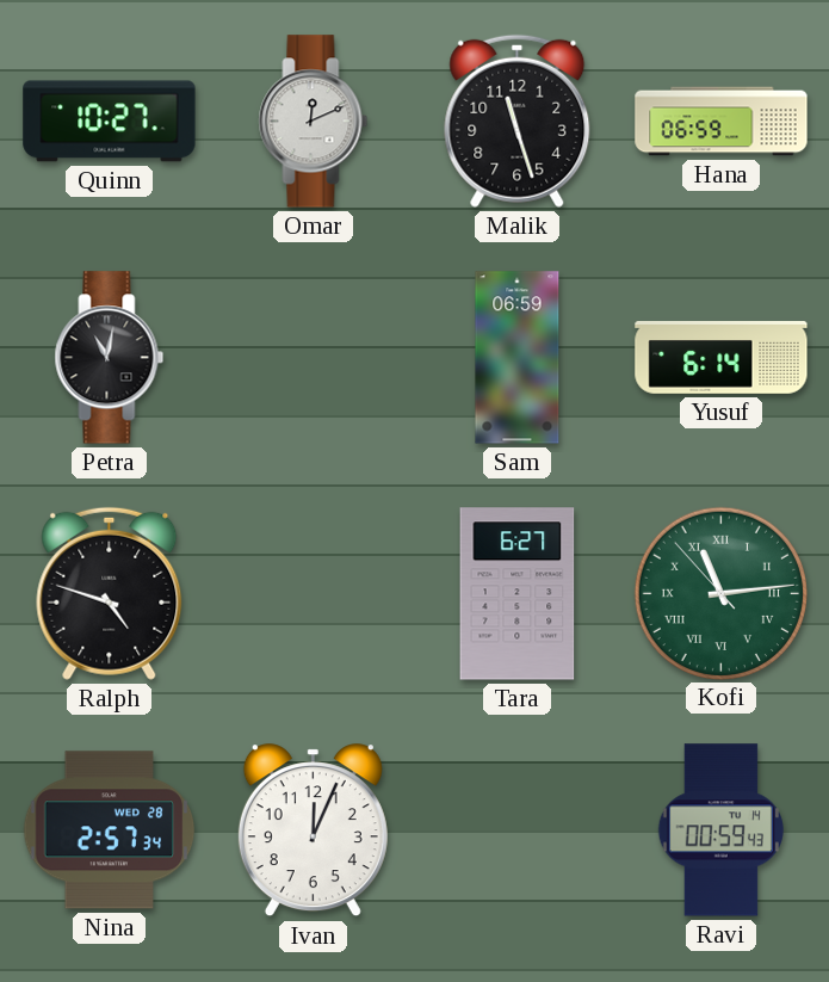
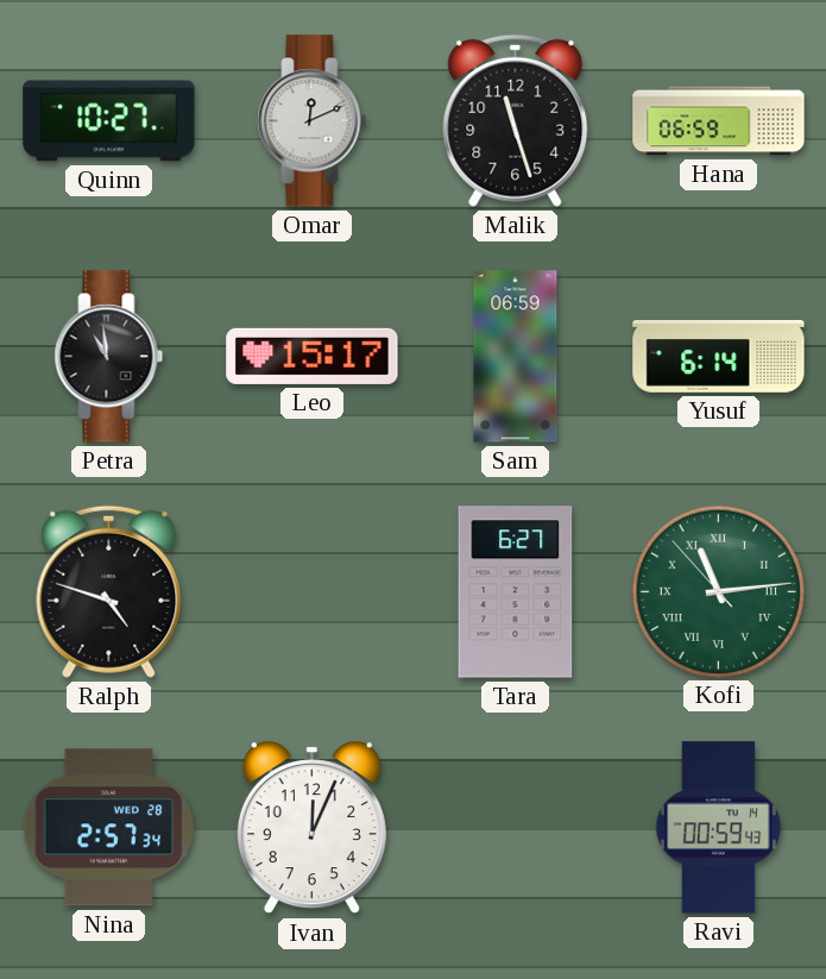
Petra: 11:02 -> 10:59
Leo: none -> 15:17
